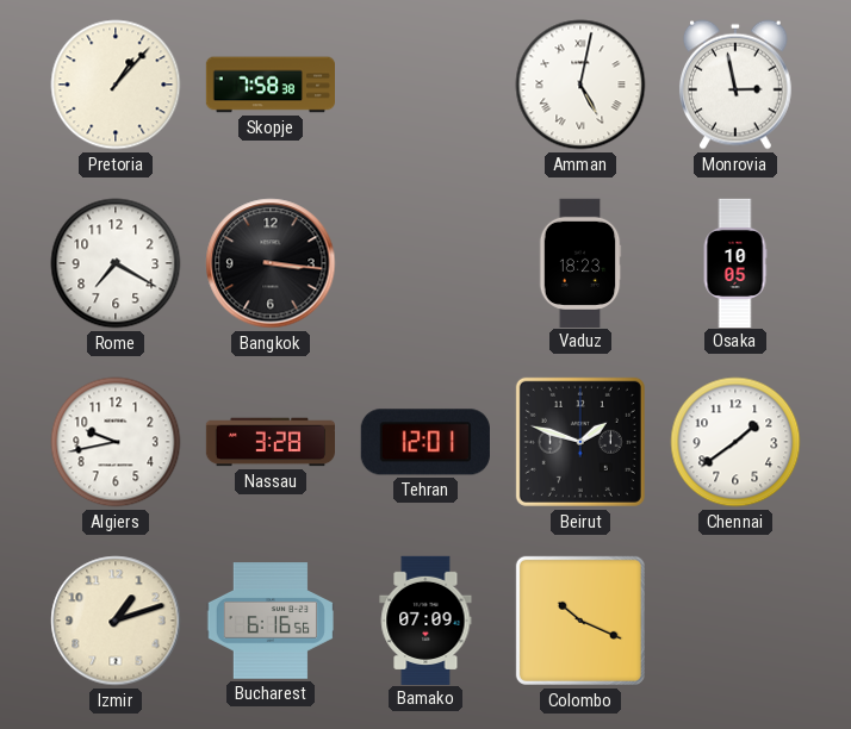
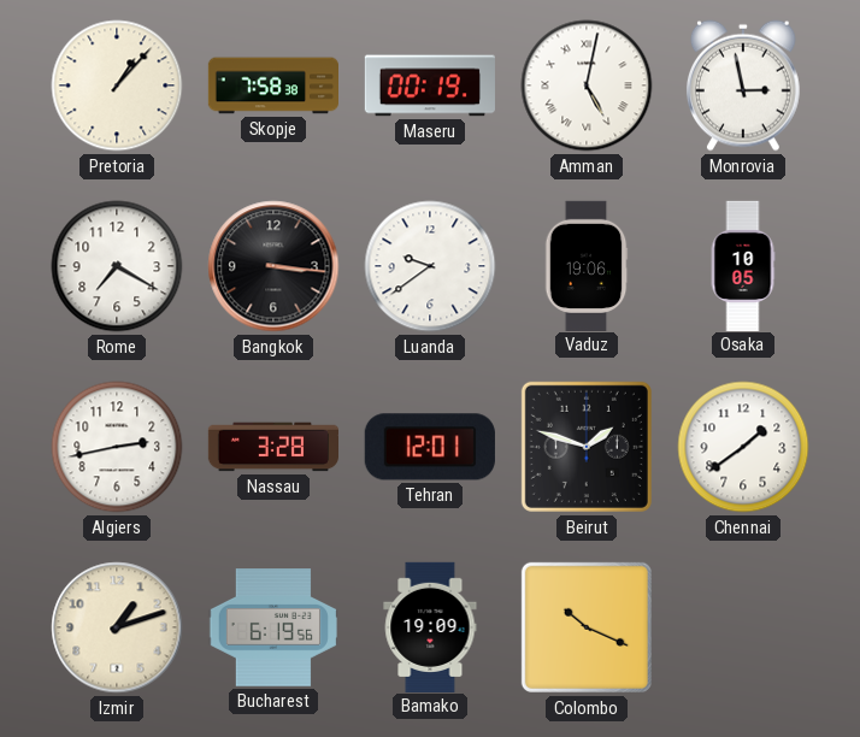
Maseru: none -> 00:19
Luanda: none -> 9:39
Vaduz: 18:23 -> 19:06
Algiers: 9:43 -> 2:43
Bucharest: 6:16 -> 6:19
Bamako: 07:09 -> 19:09
